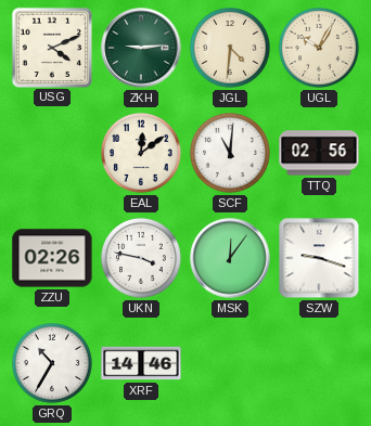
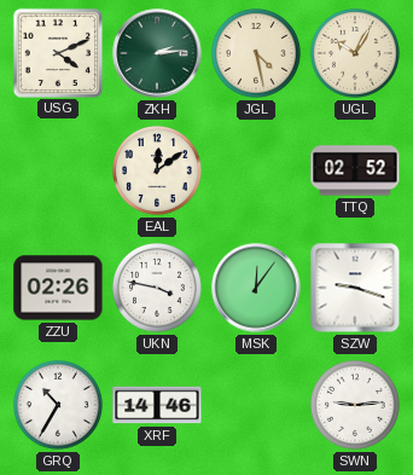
ZKH: 9:14 -> 2:14
JGL: 4:31 -> 4:28
SCF: 11:01 -> none
TTQ: 02:56 -> 02:52
SWN: none -> 9:14
